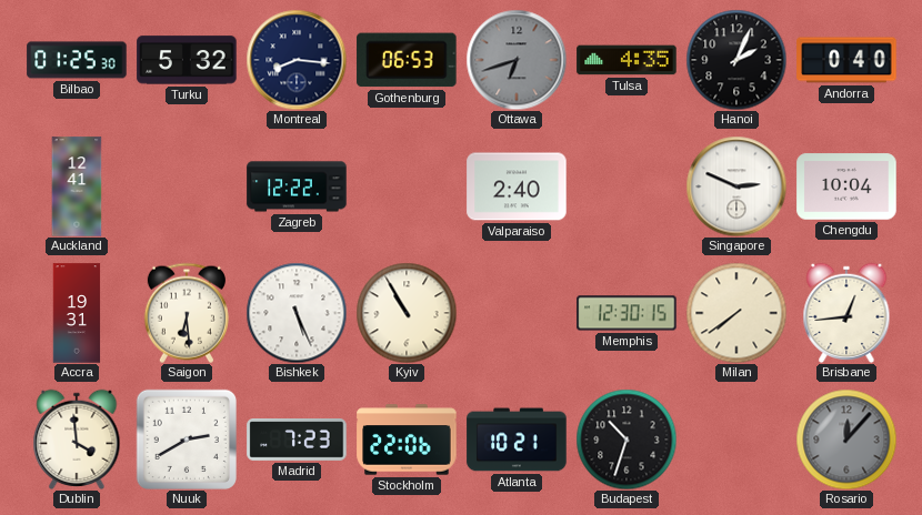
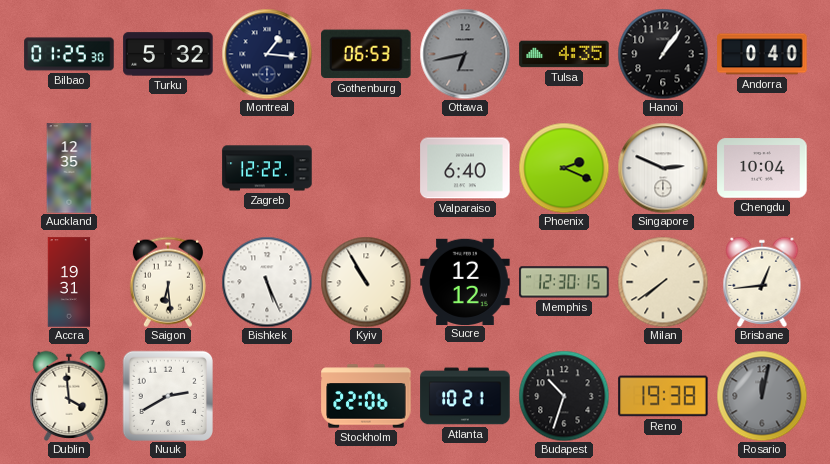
Montreal: 8:16 -> 1:16
Ottawa: 6:42 -> 6:43
Hanoi: 2:04 -> 1:06
Auckland: 12:41 -> 12:35
Valparaiso: 2:40 -> 6:40
Phoenix: none -> 2:19
Sucre: none -> 12:12
Madrid: 7:23 -> none
Reno: none -> 19:38
Rosario: 12:07 -> 12:02
